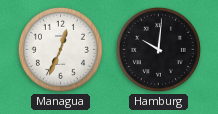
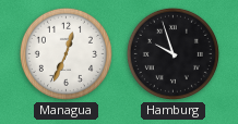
Hamburg: 10:01 -> 9:57
